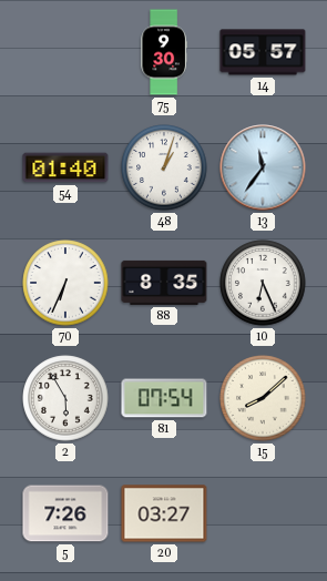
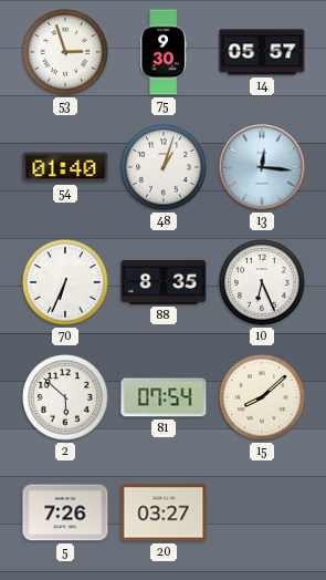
53: none -> 2:57
13: 11:36 -> 12:16
2: 5:55 -> 5:52
